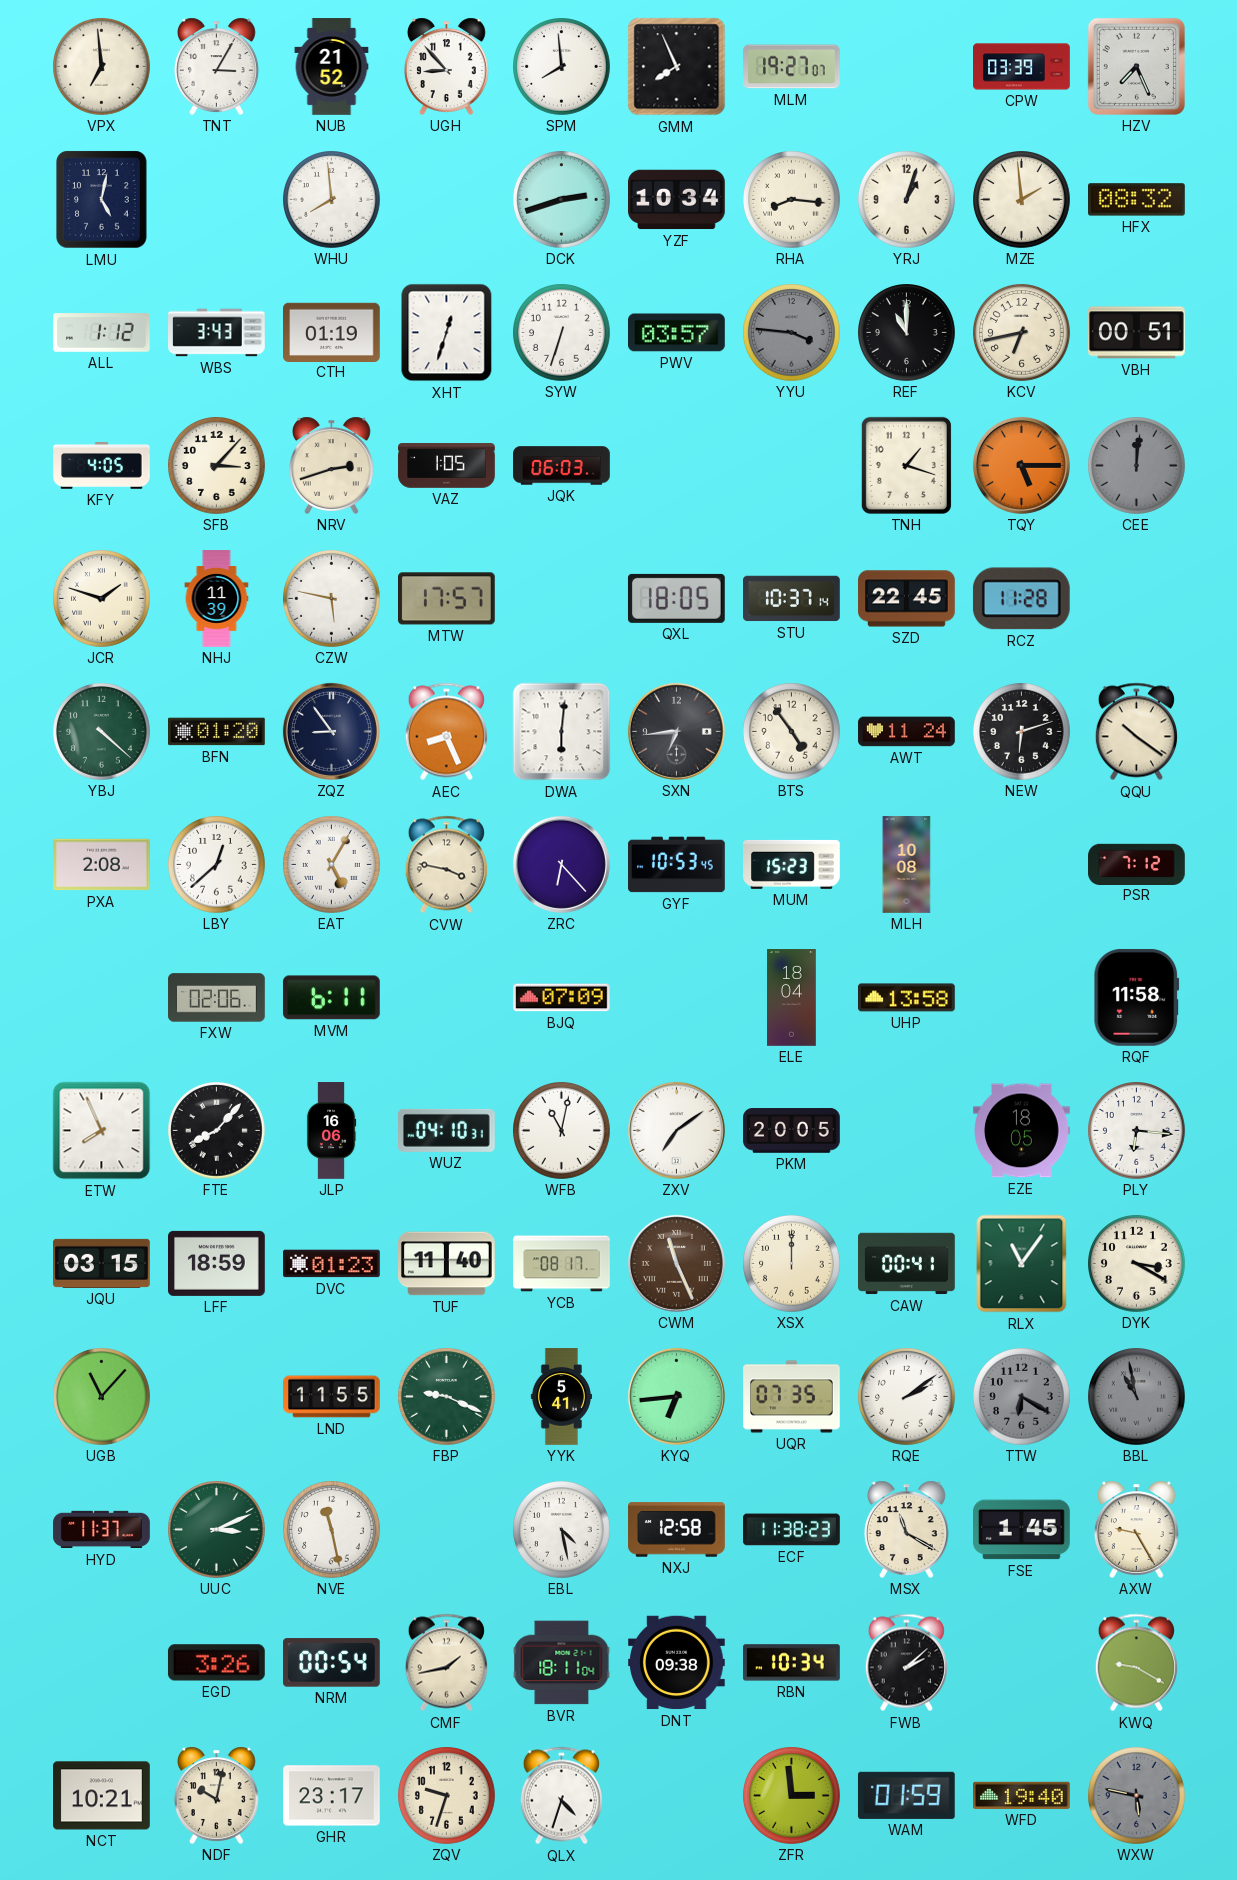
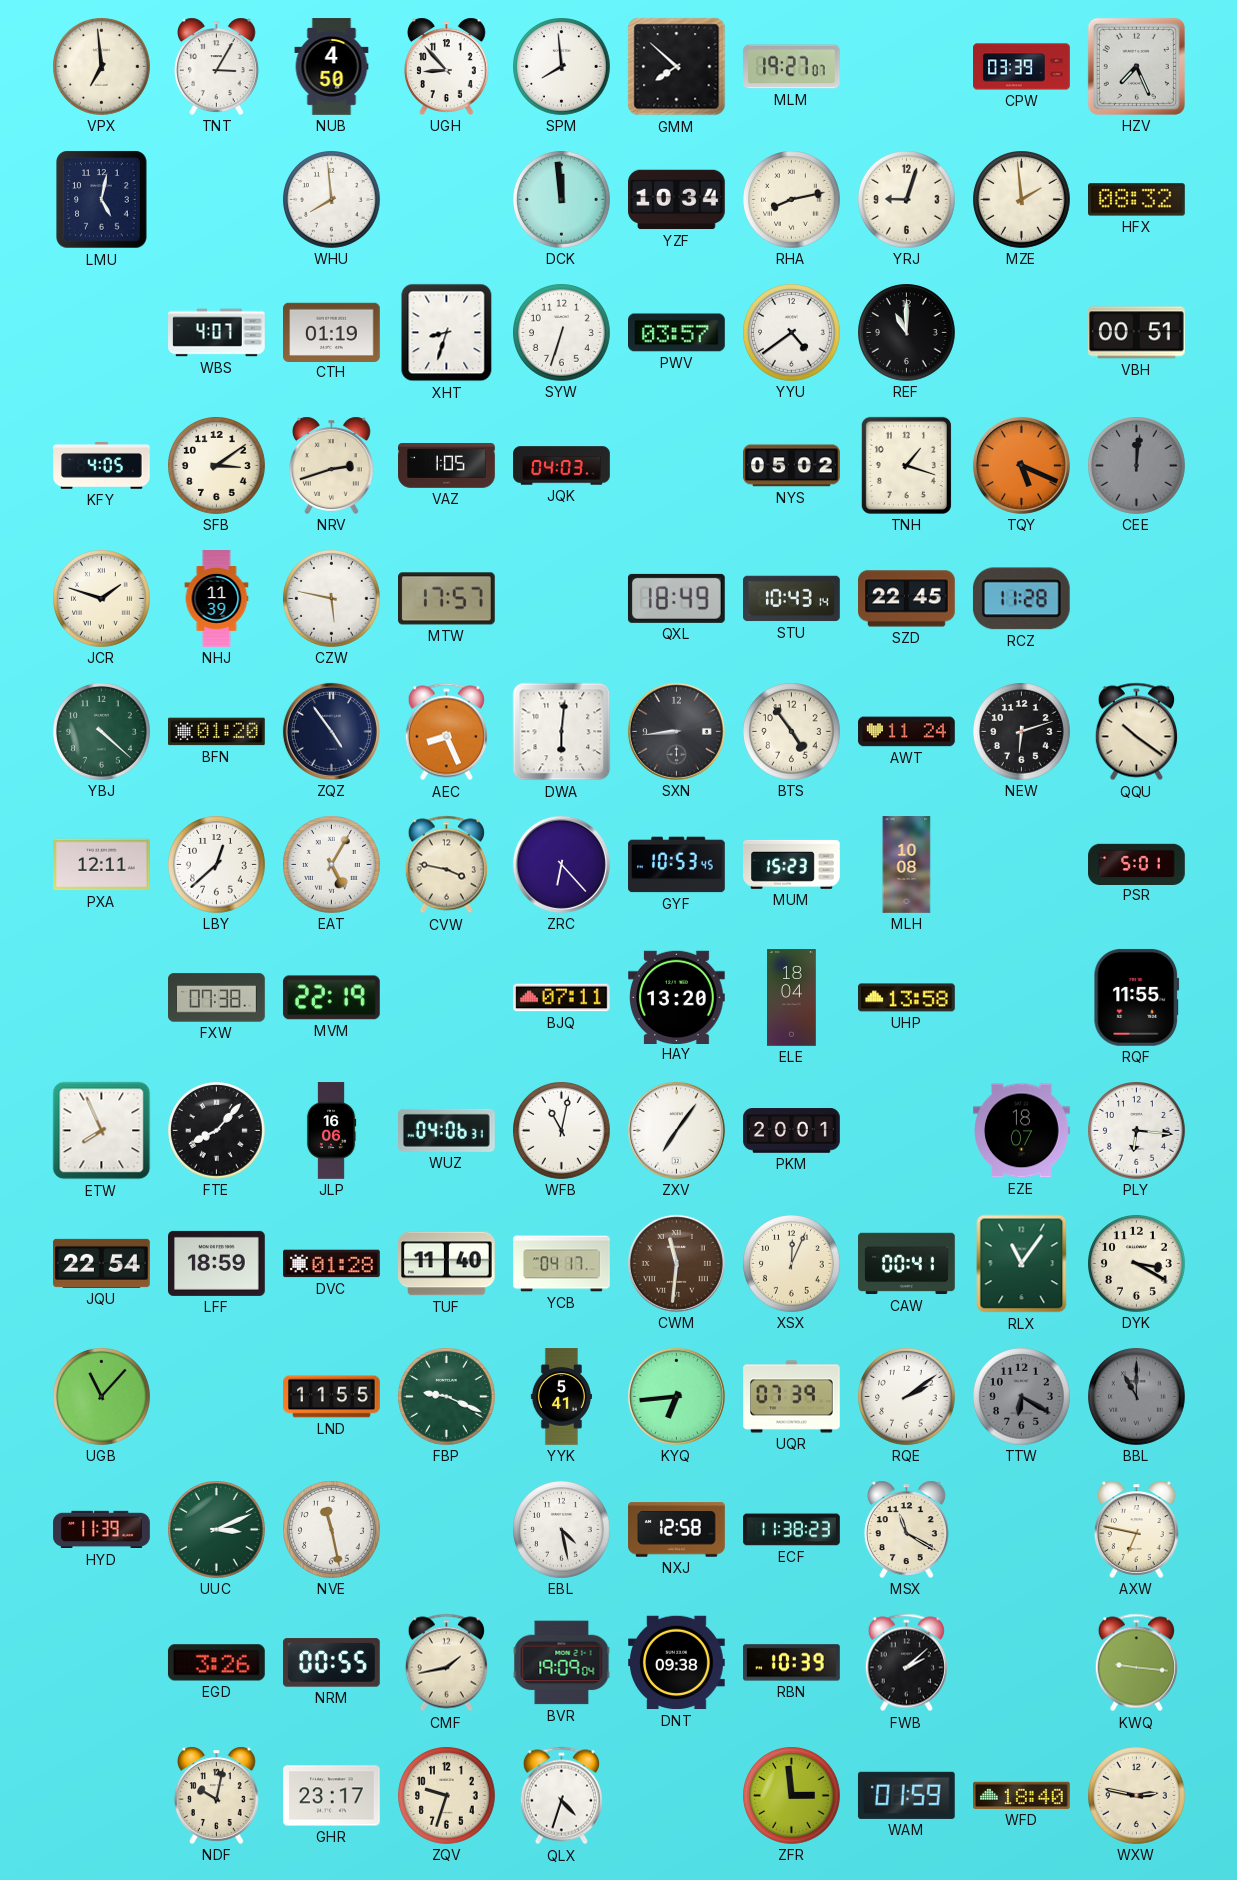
NUB: 21:52 -> 4:50
GMM: 7:56 -> 7:52
DCK: 2:42 -> 11:59
RHA: 8:16 -> 8:13
YRJ: 1:03 -> 9:03
ALL: 1:12 -> none
WBS: 3:43 -> 4:07
XHT: 12:33 -> 8:33
YYU: 3:46 -> 4:39
YYU dial: grey -> white
KCV: 6:43 -> none
SFB: 3:07 -> 3:09
JQK: 06:03 -> 04:03
NYS: none -> 05:02
TQY: 5:15 -> 5:19
QXL: 18:05 -> 18:49
STU: 10:37 -> 10:43
ZQZ: 8:54 -> 4:54
SXN: 6:44 -> 8:44
PXA: 2:08 -> 12:11
PSR: 7:12 -> 5:01
FXW: 02:06 -> 07:38
MVM: 6:11 -> 22:19
BJQ: 07:09 -> 07:11
HAY: none -> 13:20
RQF: 11:58 -> 11:55
WUZ: 04:10 -> 04:06
ZXV: 7:09 -> 7:06
PKM: 20:05 -> 20:01
EZE: 18:05 -> 18:07
JQU: 03:15 -> 22:54
DVC: 01:23 -> 01:28
YCB: 08:17 -> 04:17
CWM: 11:26 -> 11:31
XSX: 12:00 -> 12:04
UQR: 07:35 -> 07:39
BBL: 10:58 -> 11:00
HYD: 11:37 -> 11:39
FSE: 1:45 -> none
AXW: 9:25 -> 6:47
NRM: 00:54 -> 00:55
BVR: 18:11 -> 19:09
RBN: 10:34 -> 10:39
KWQ: 9:20 -> 9:16
NCT: 10:21 -> none
WFD: 19:40 -> 18:40
WXW: 5:47 -> 2:47
WXW dial: grey -> cream
